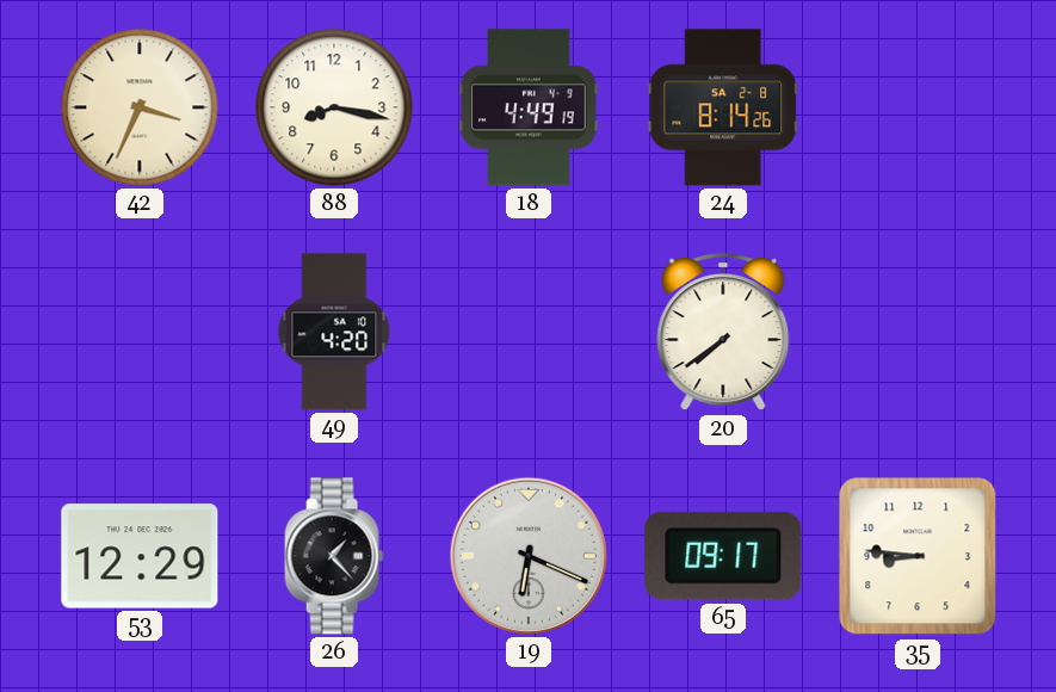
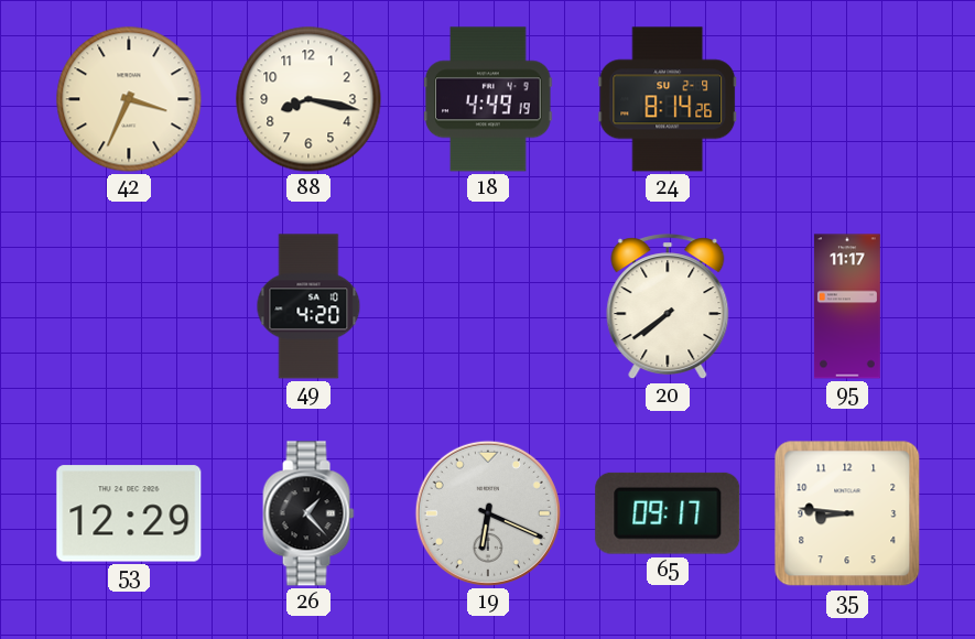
24 date: SA 2-8 -> SU 2-9
95: none -> 11:17
